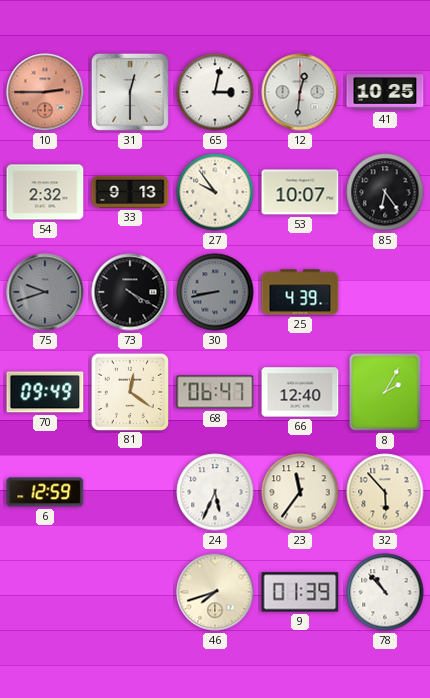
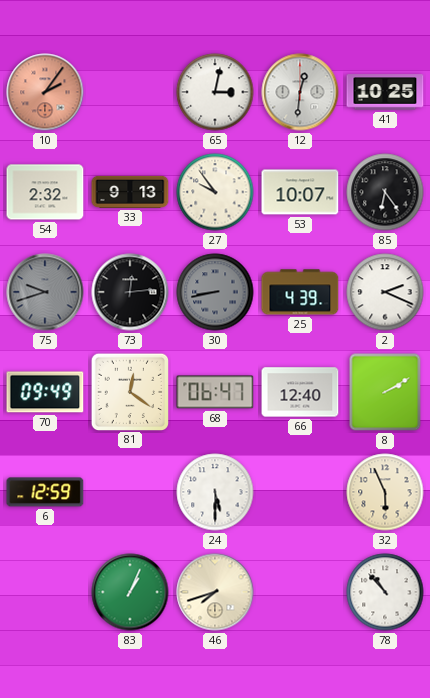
10: 2:45 -> 2:06
31: 12:30 -> none
73: 4:20 -> 12:14
2: none -> 2:19
8: 2:05 -> 2:10
24: 5:34 -> 5:30
23: 11:36 -> none
32: 5:53 -> 5:56
83: none -> 1:04
9: 01:39 -> none
